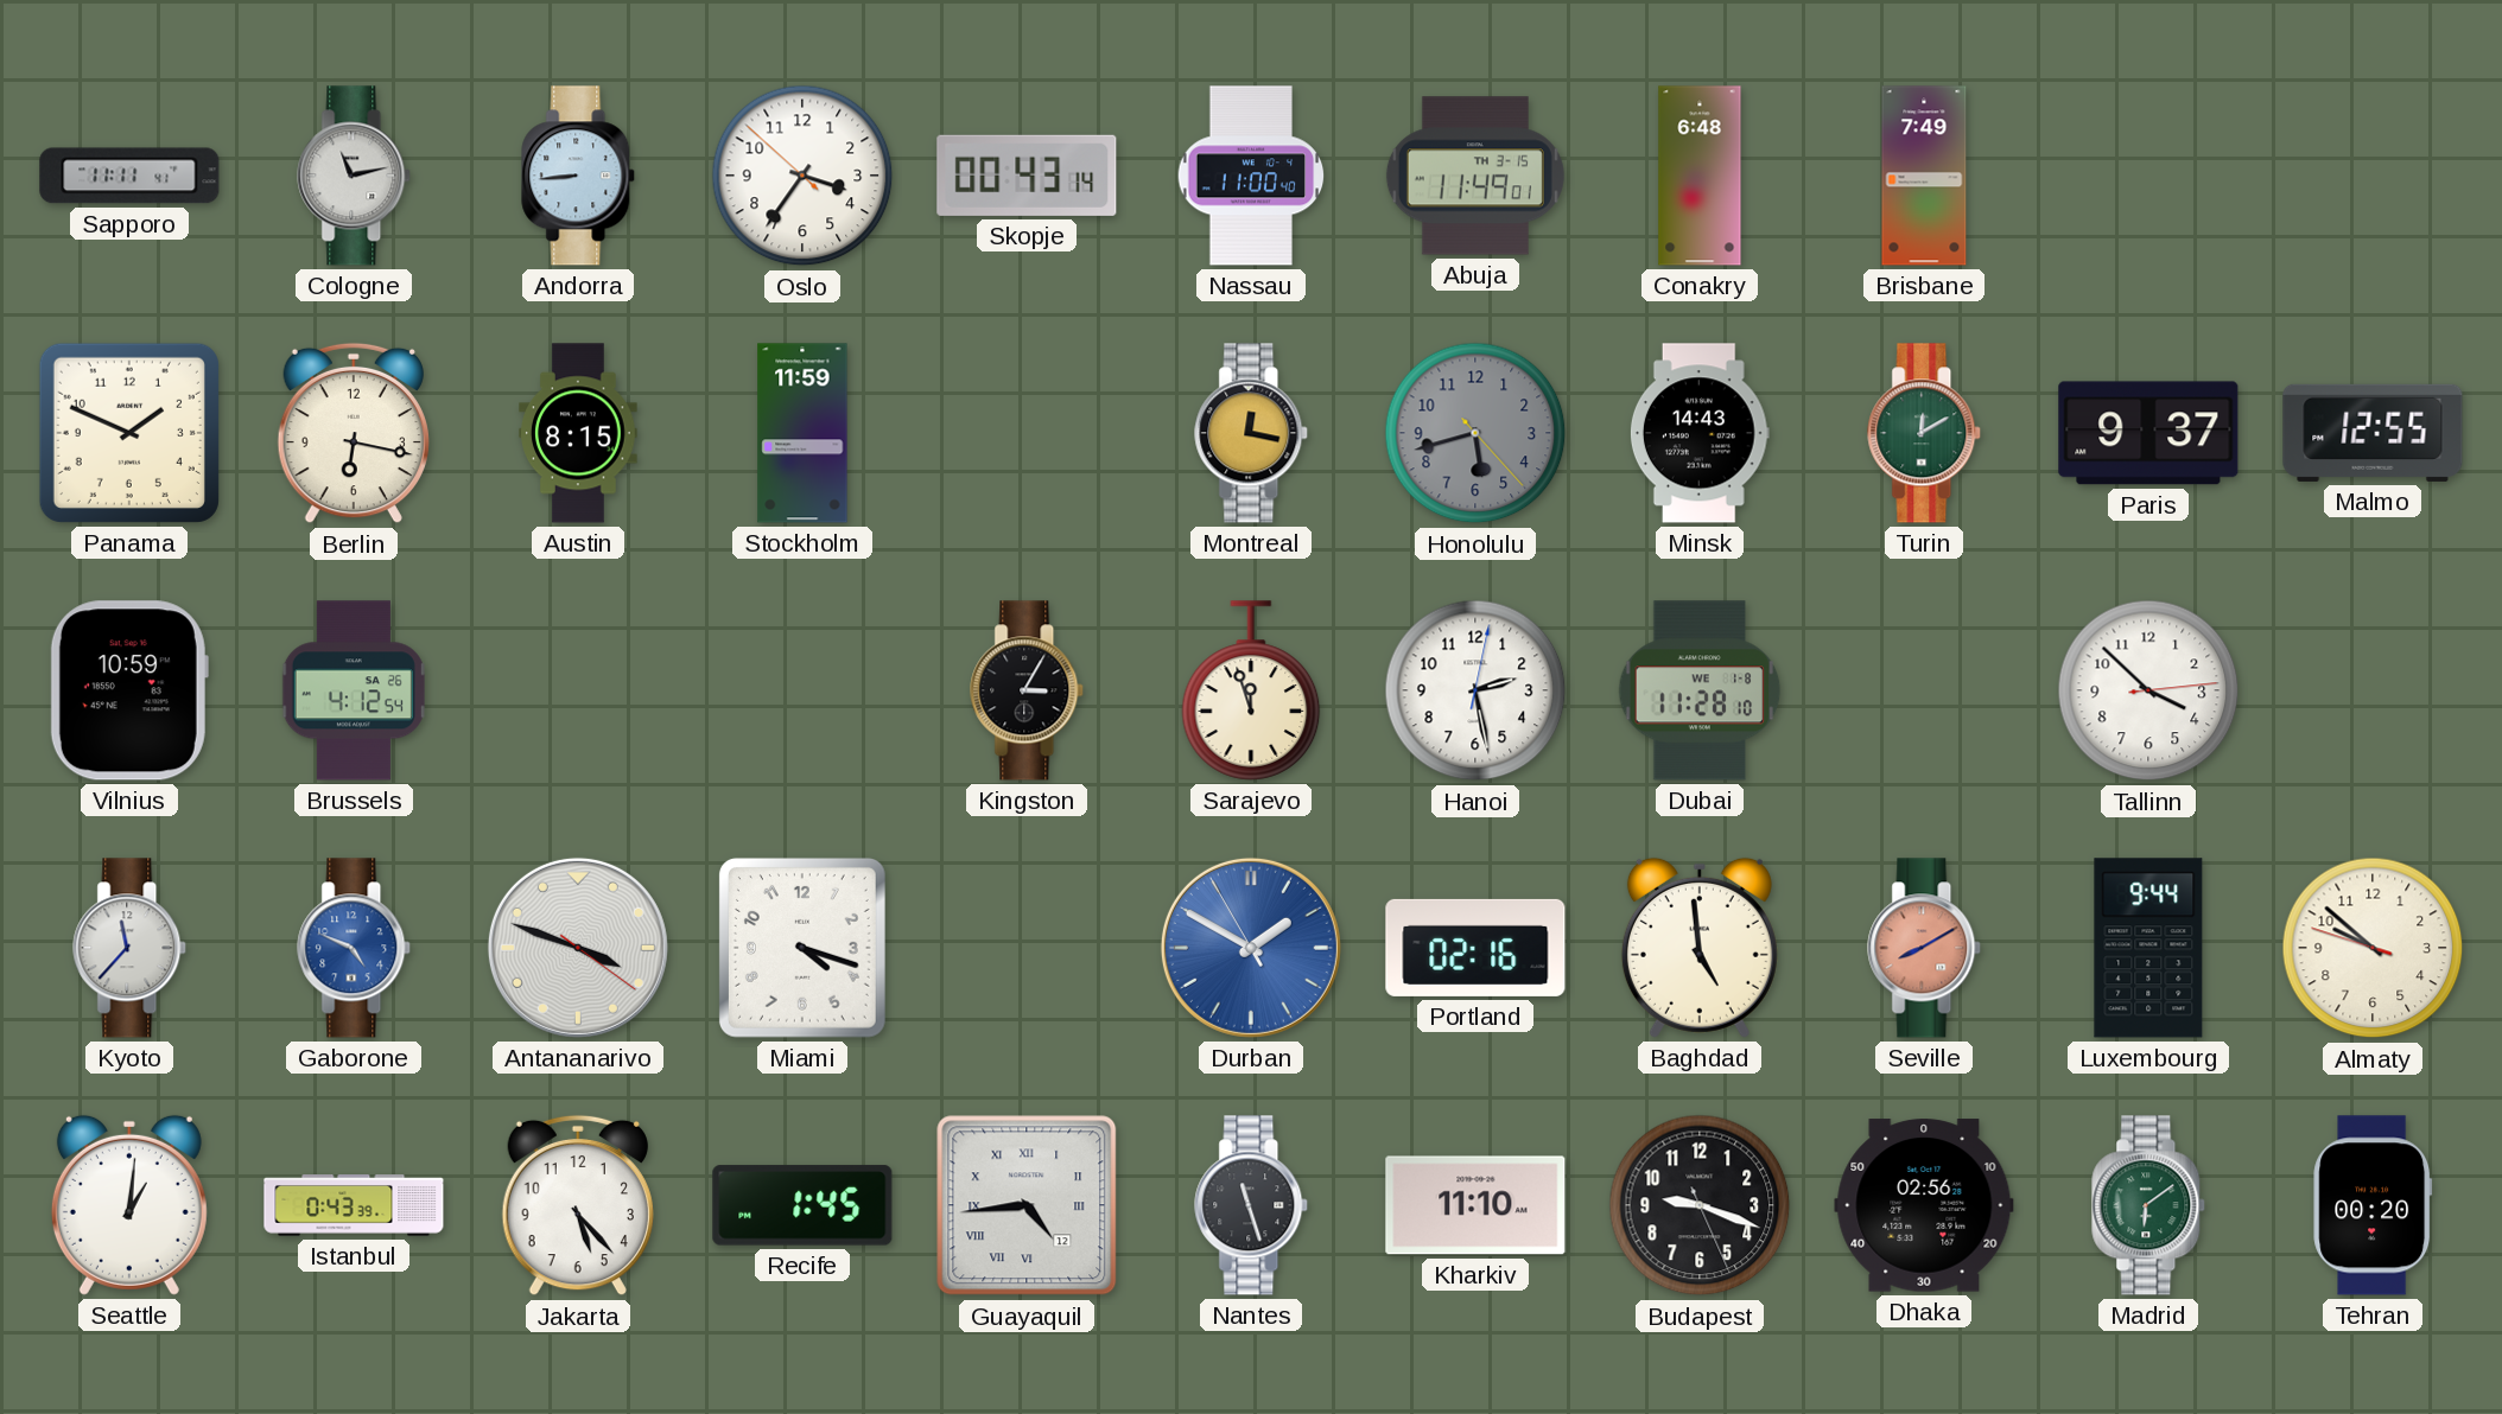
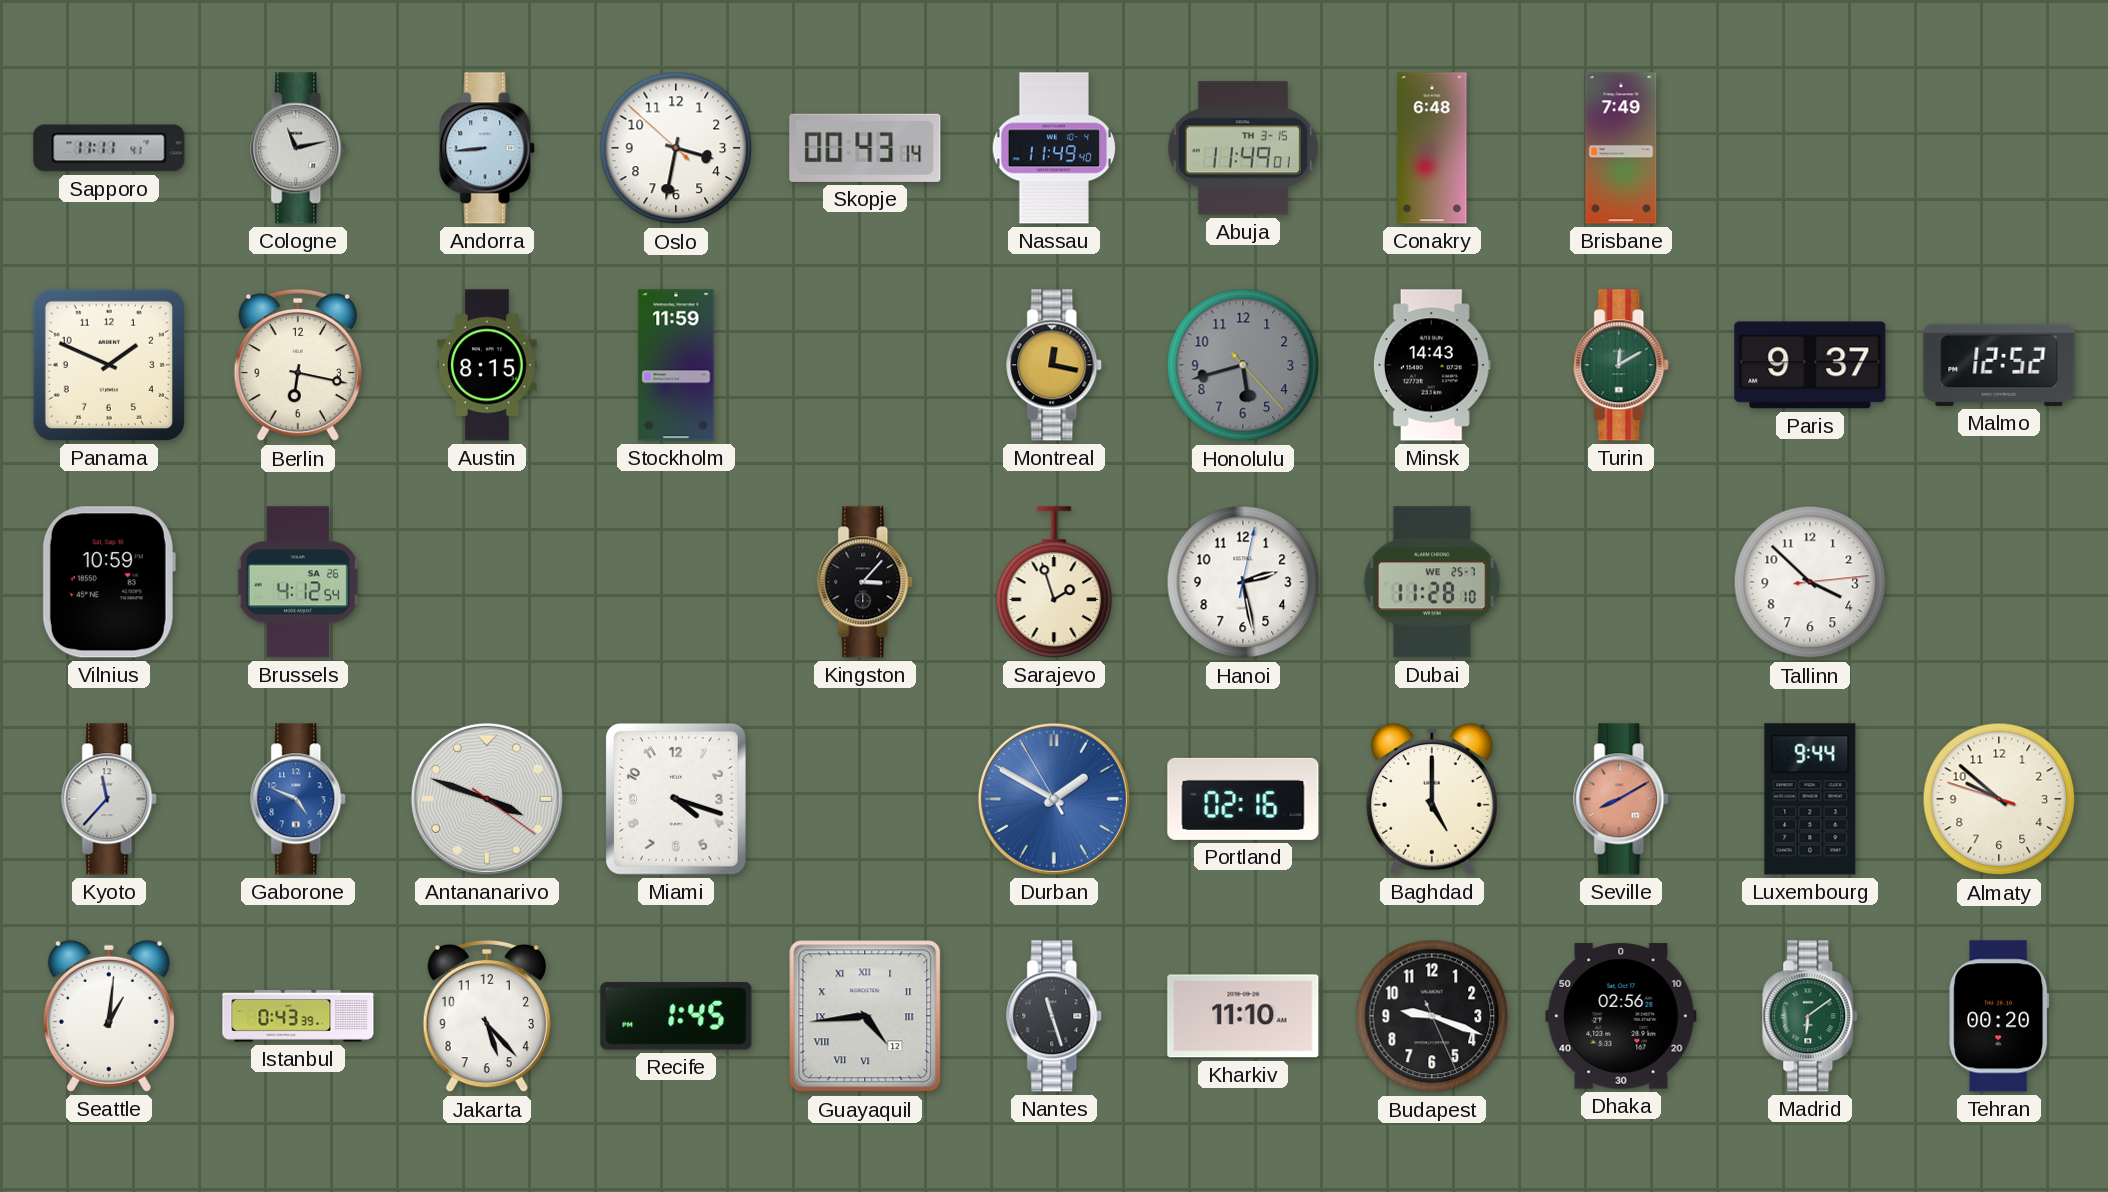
Oslo: 3:35 -> 3:31
Nassau: 11:00 -> 11:49
Malmo: 12:55 -> 12:52
Kingston: 3:05 -> 3:07
Sarajevo: 11:57 -> 1:57
Dubai date: WE 1-8 -> WE 25-7
Baghdad: 4:59 -> 5:00
